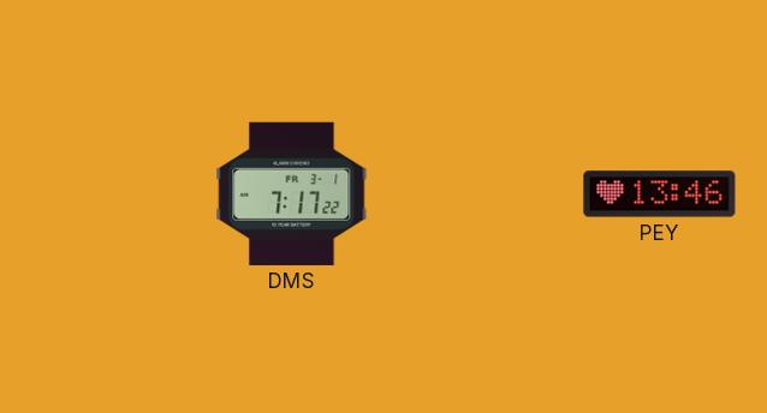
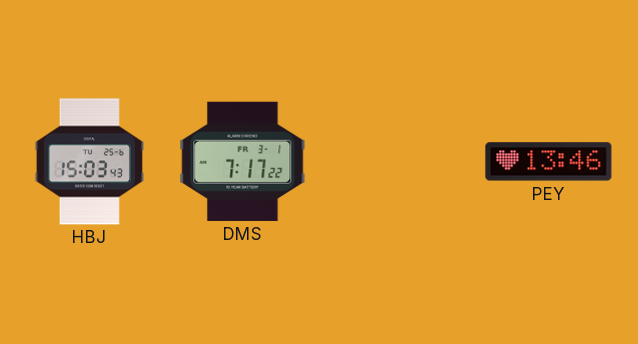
HBJ: none -> 15:03
